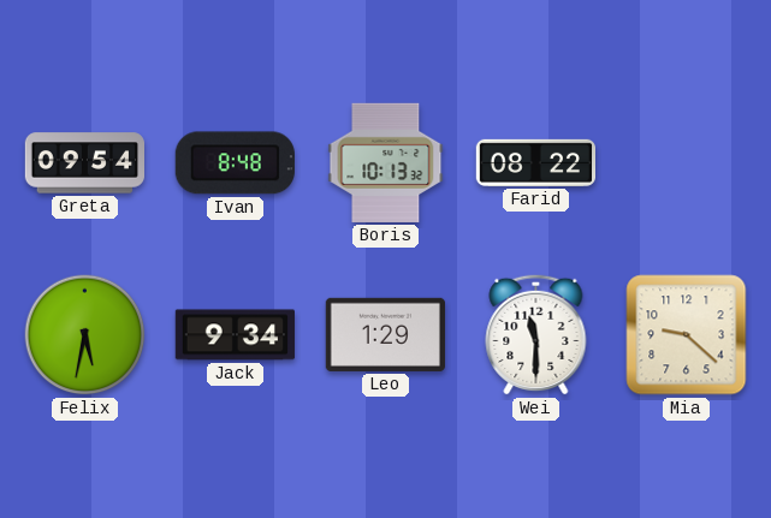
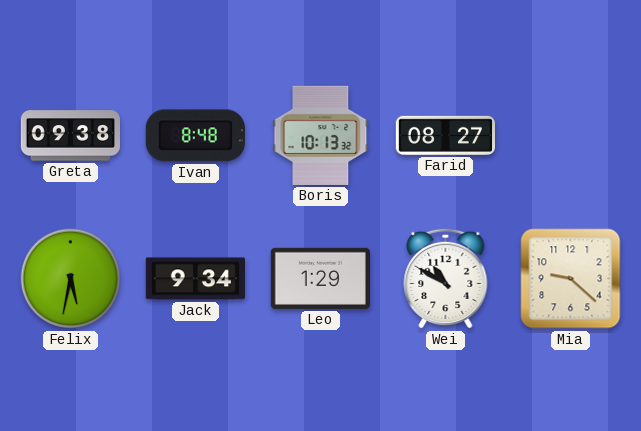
Greta: 09:54 -> 09:38
Farid: 08:22 -> 08:27
Wei: 11:30 -> 10:50
